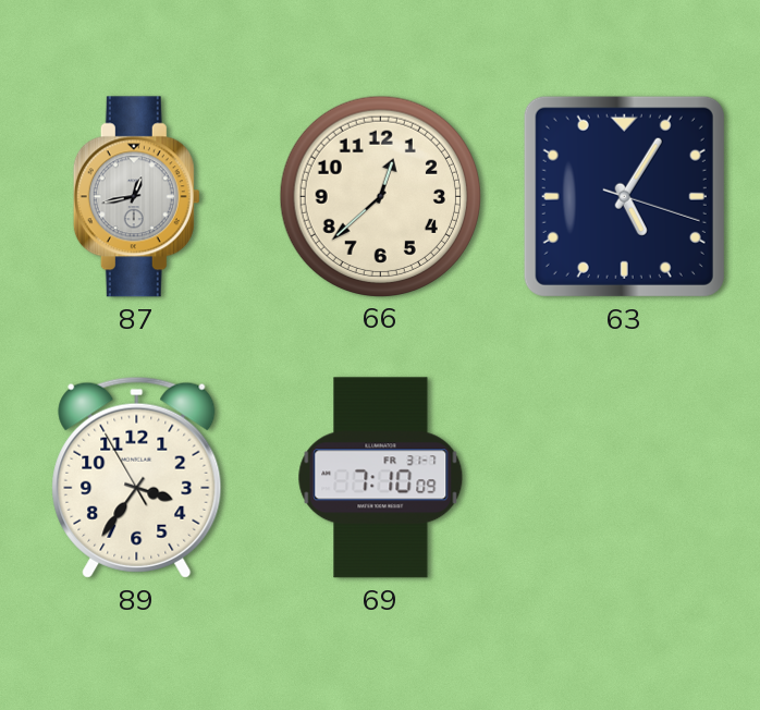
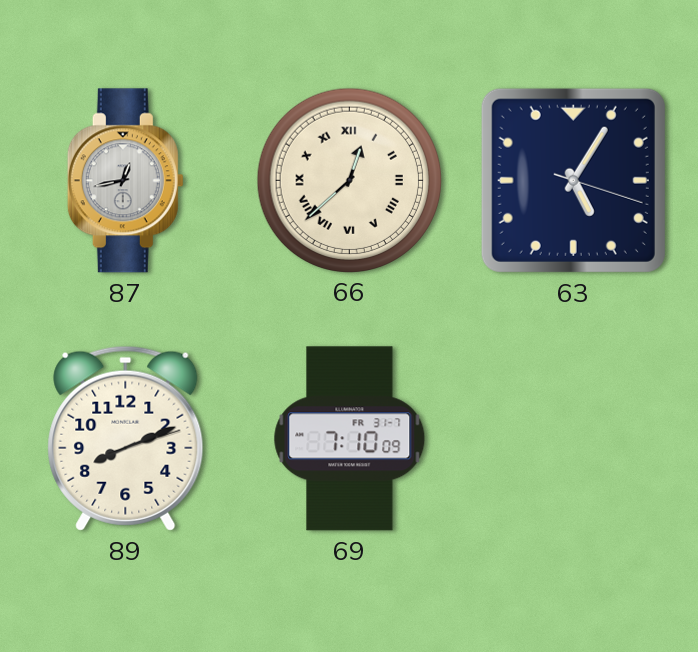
66 numerals: Arabic -> Roman
89: 3:35 -> 8:11
